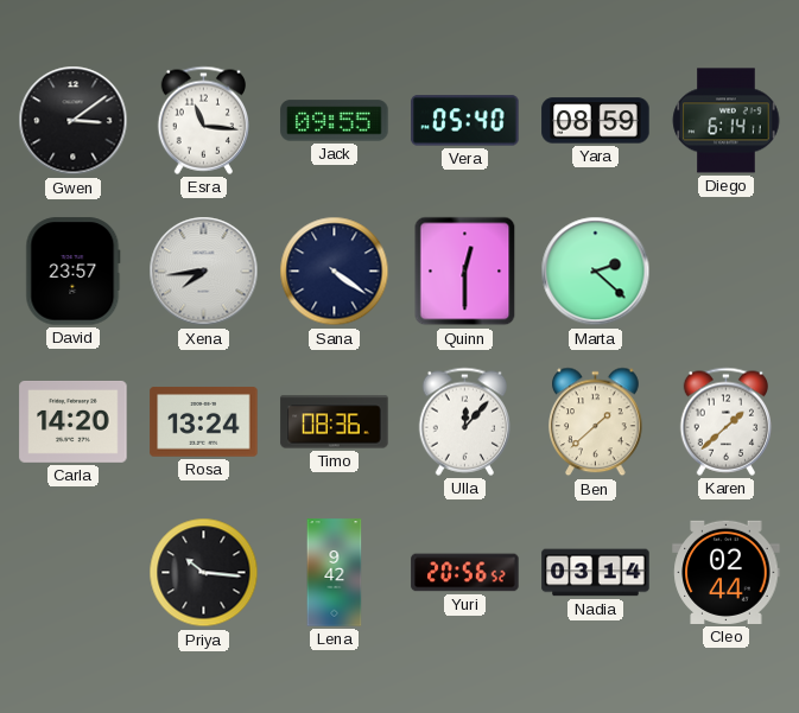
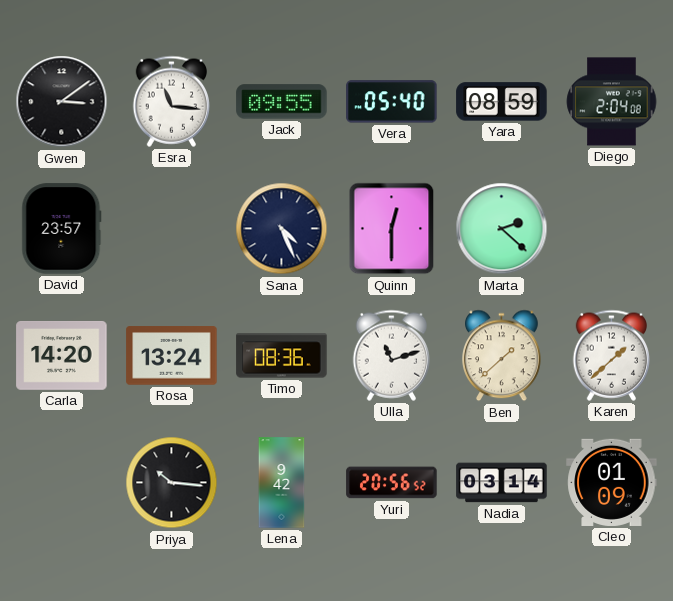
Diego: 6:14 -> 2:04
Xena: 7:44 -> none
Sana: 4:21 -> 4:26
Ulla: 12:07 -> 11:12
Cleo: 02:44 -> 01:09
